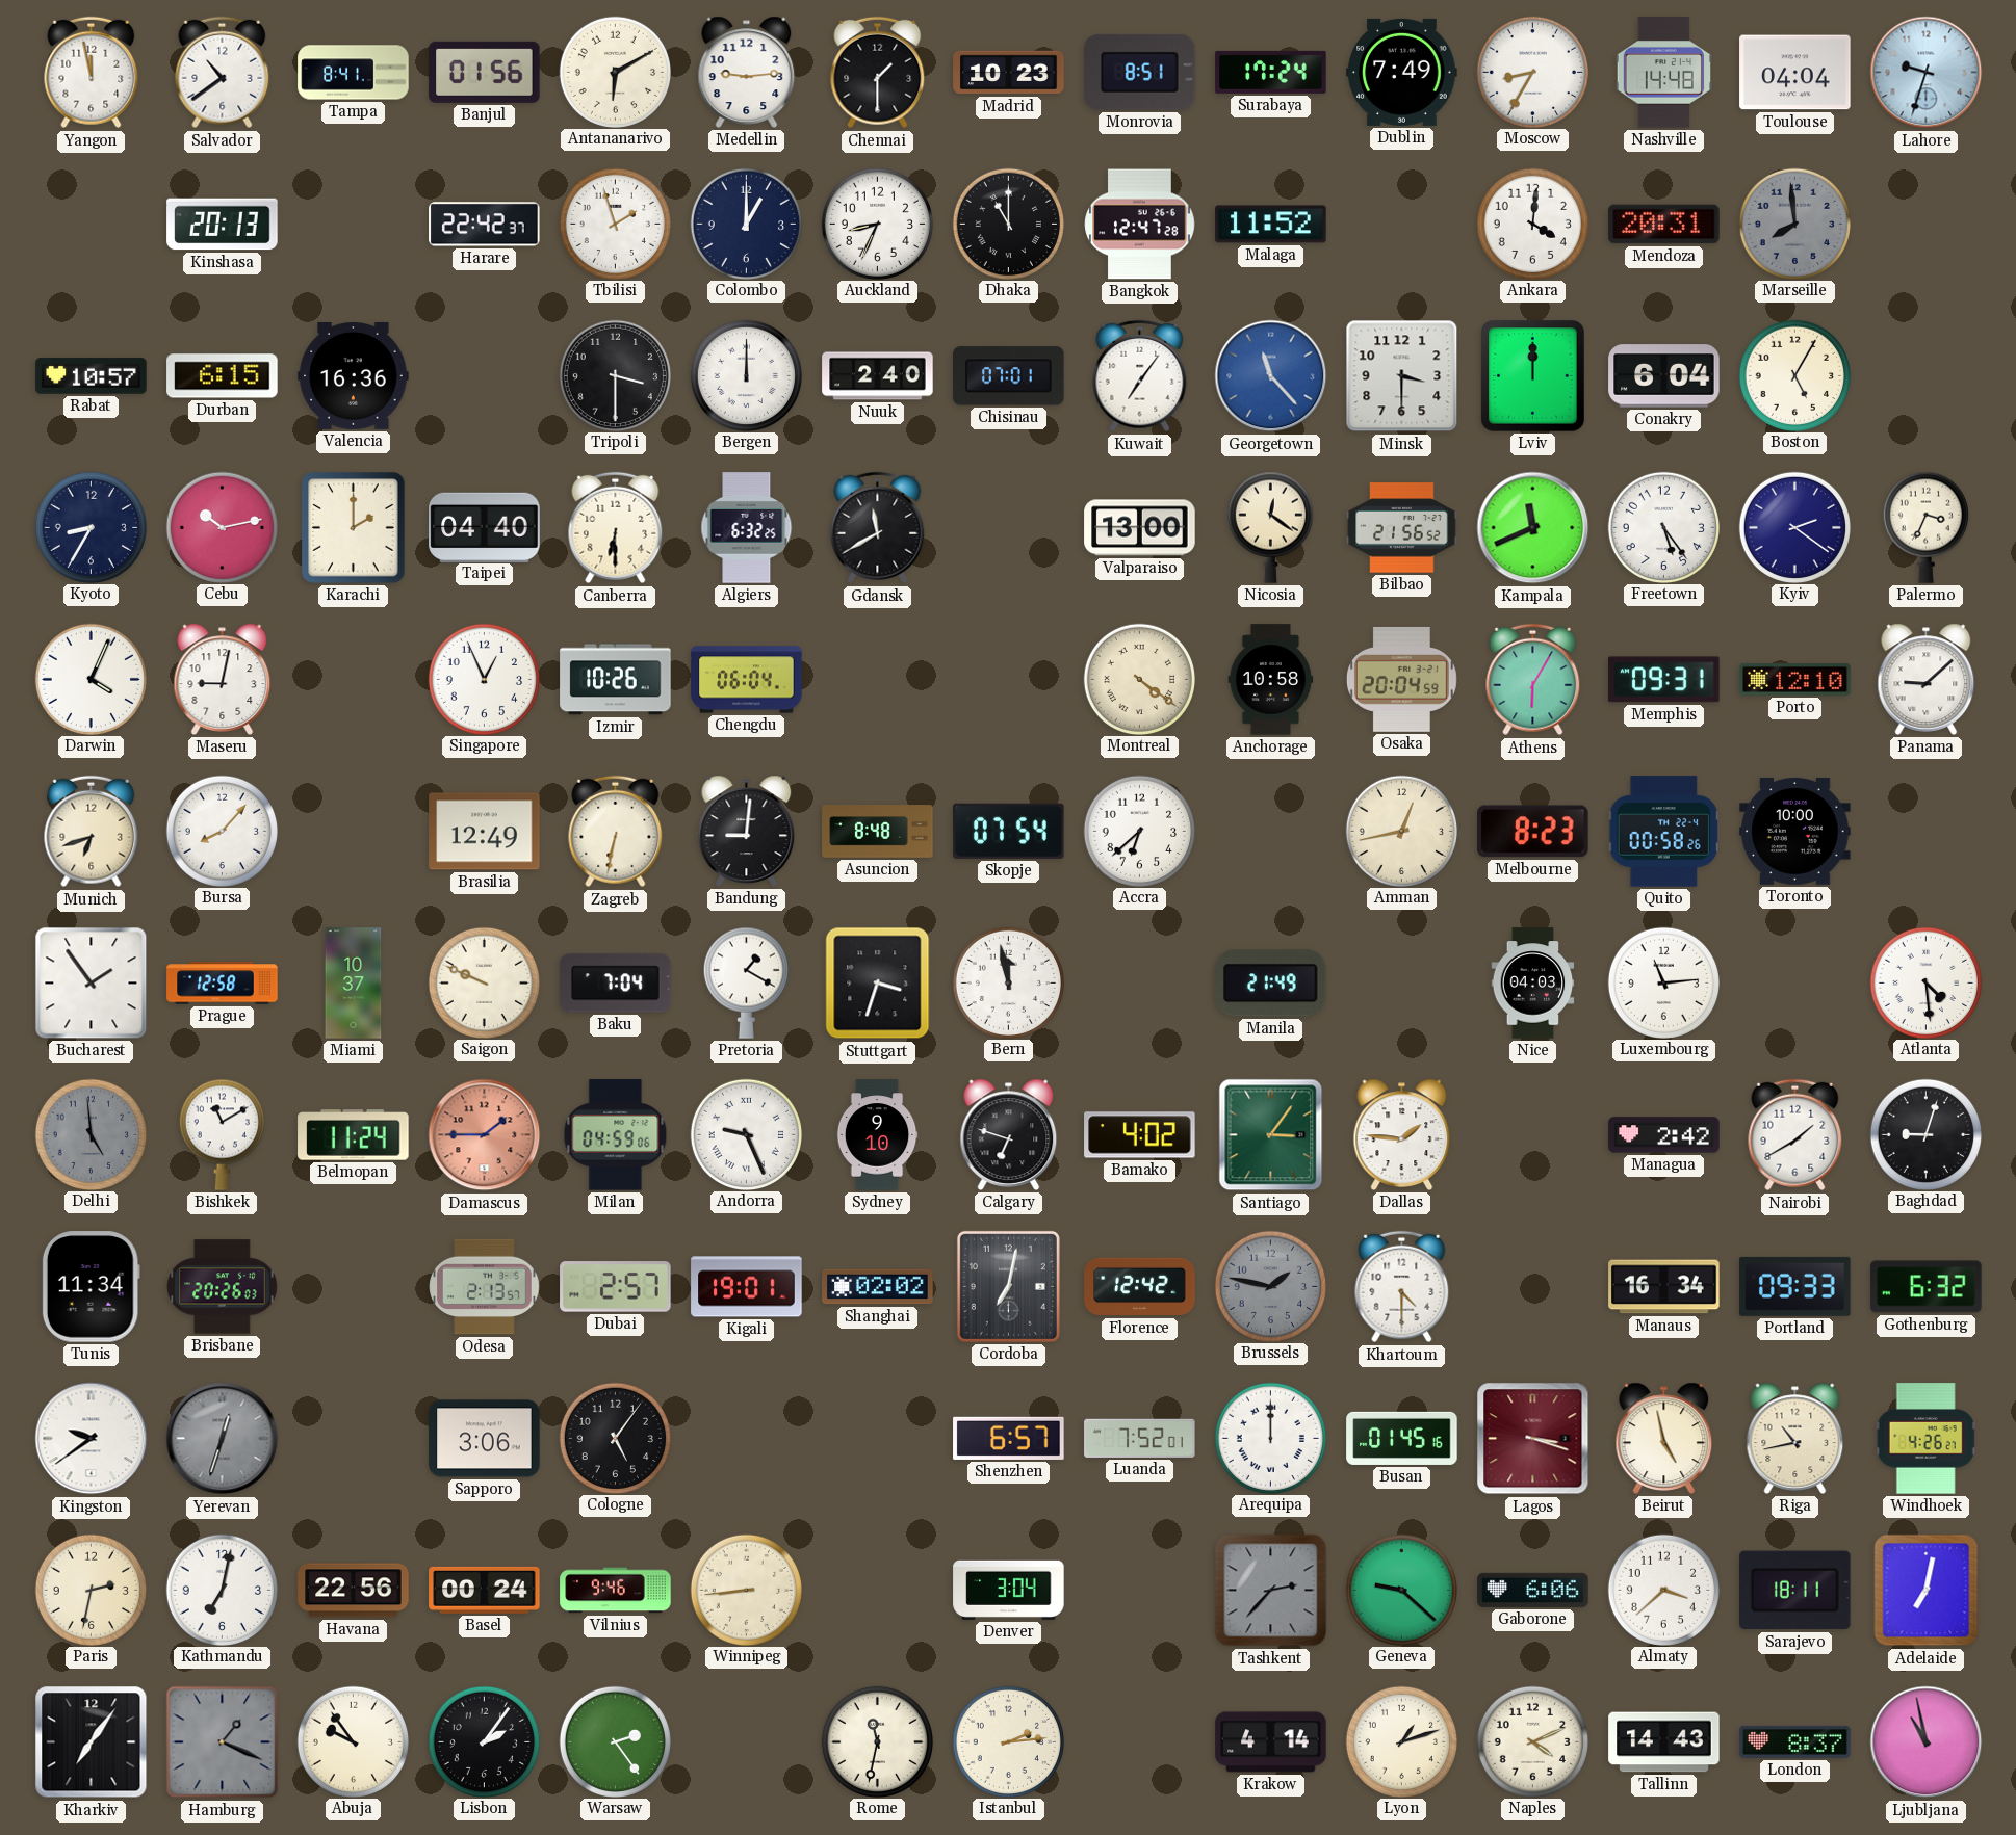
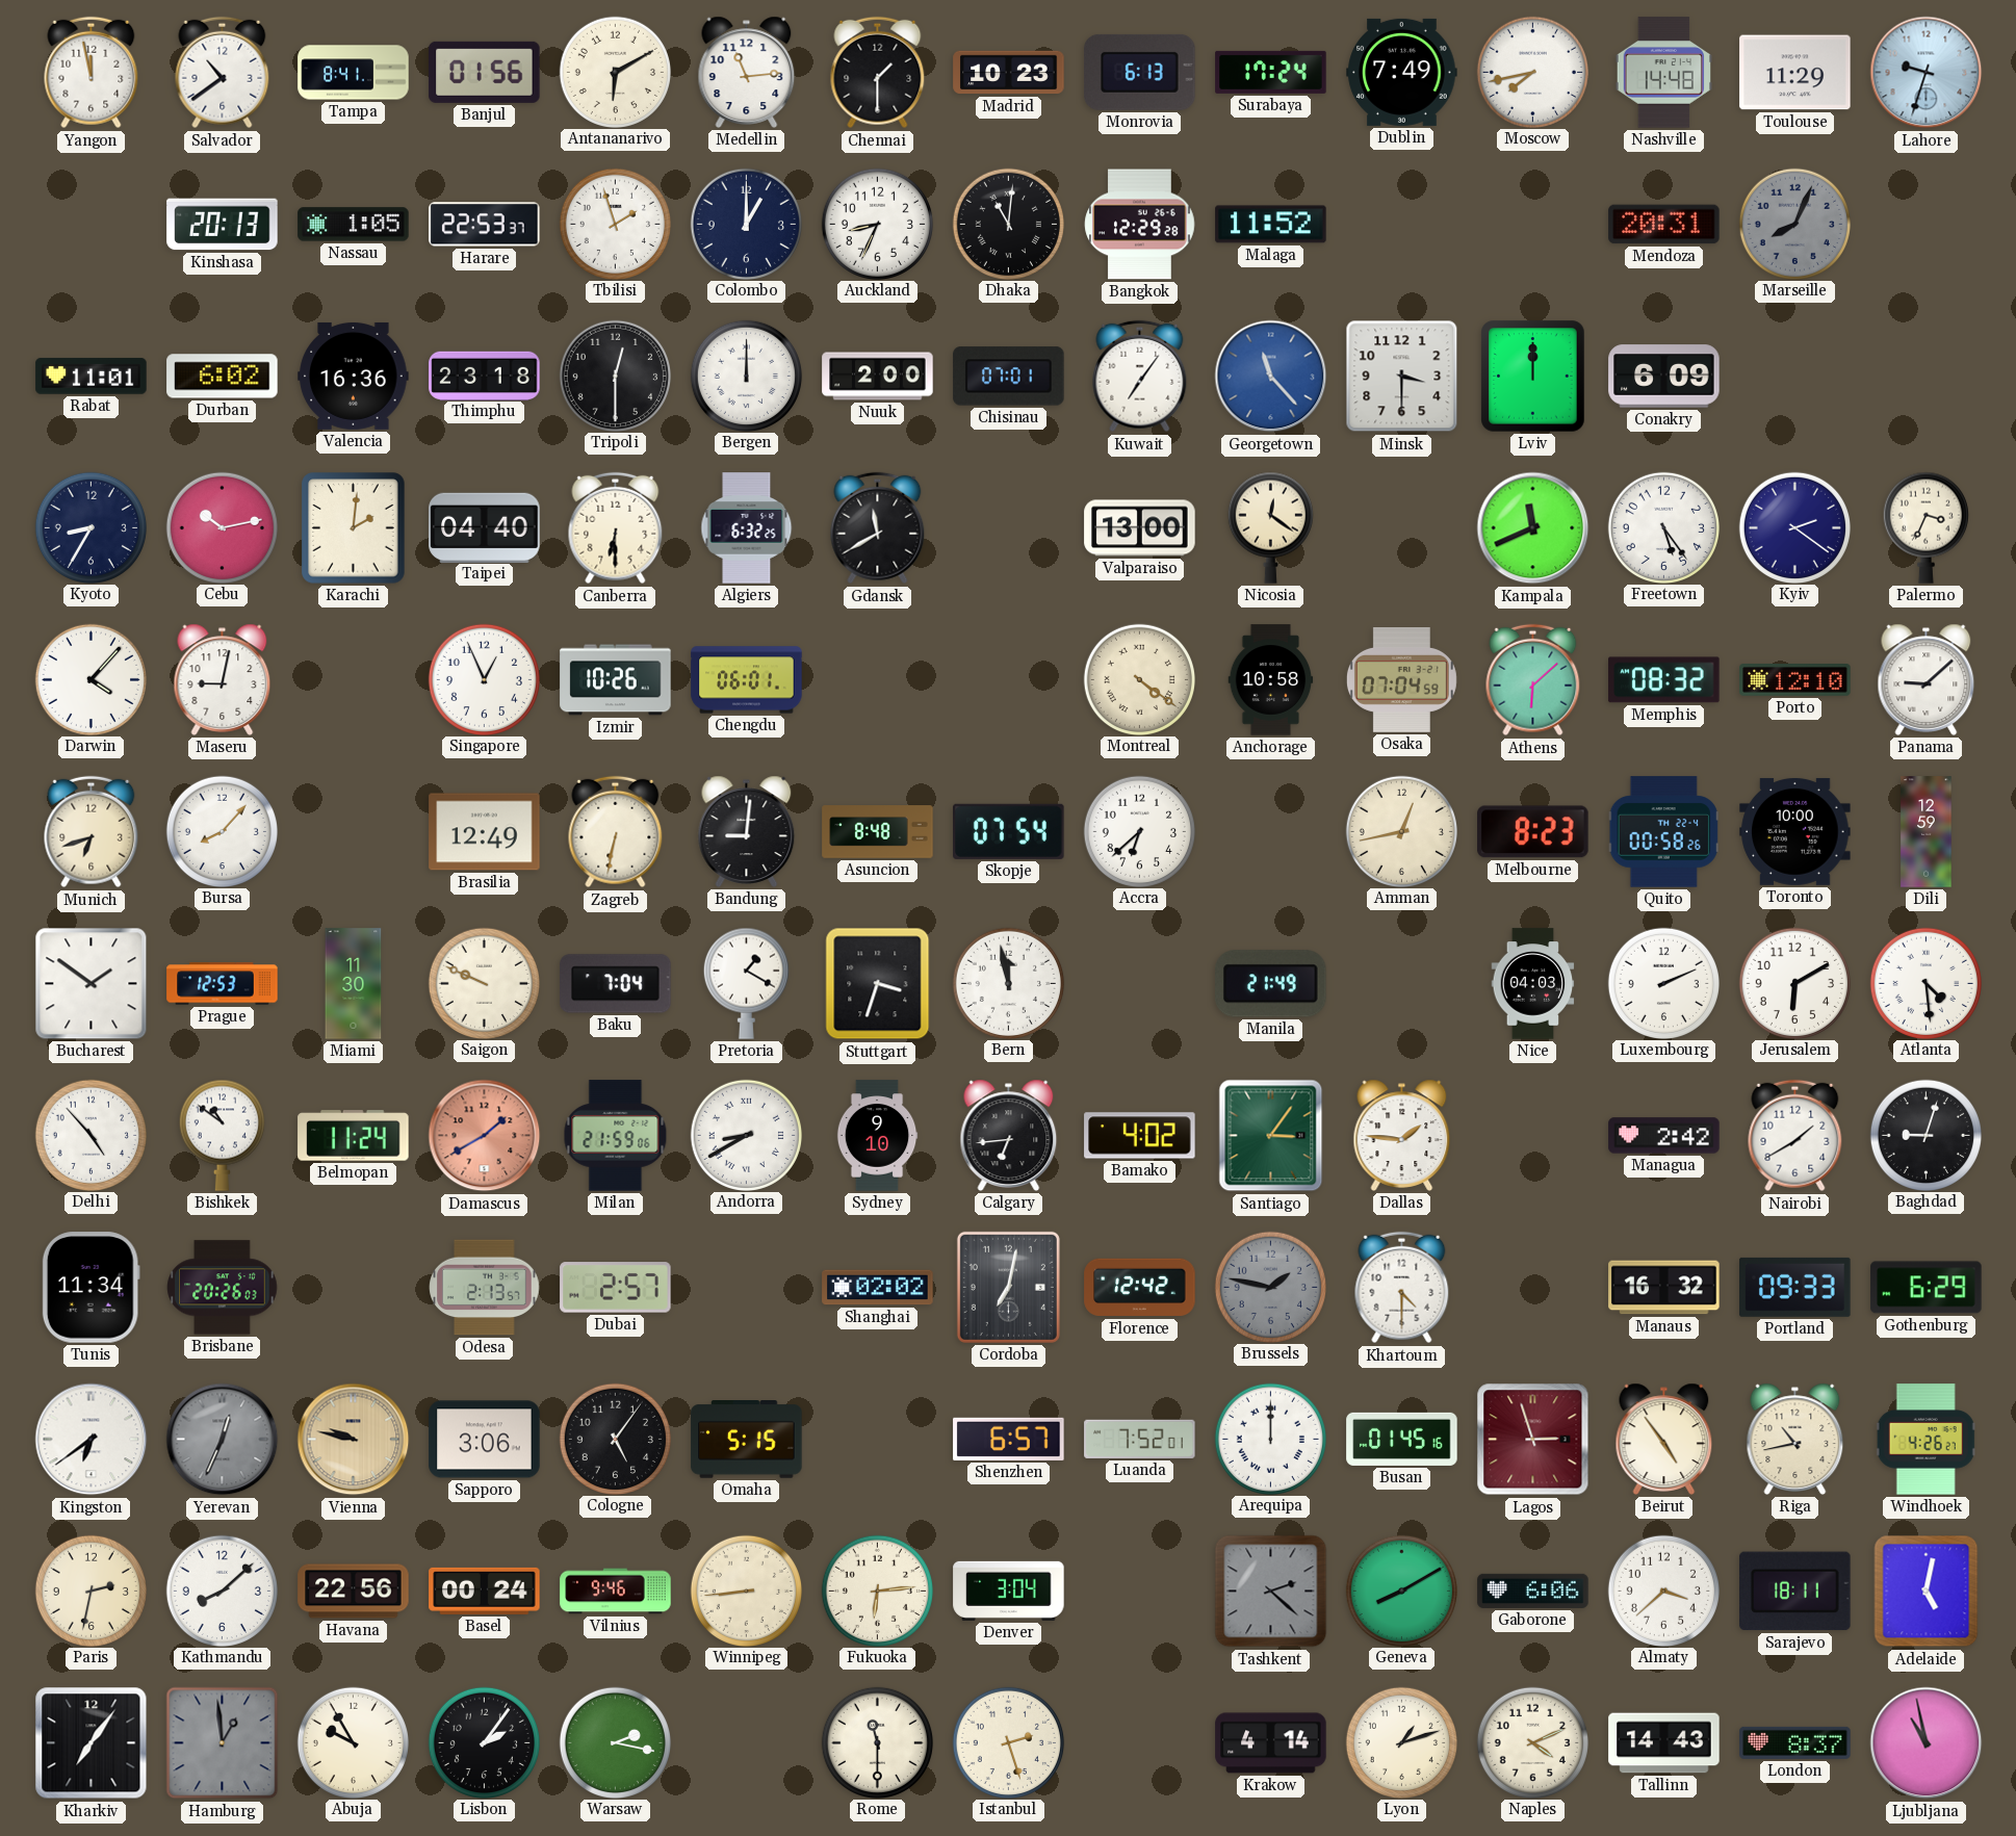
Medellin: 9:14 -> 11:14
Monrovia: 8:51 -> 6:13
Moscow: 8:35 -> 7:43
Toulouse: 04:04 -> 11:29
Nassau: none -> 1:05
Harare: 22:42 -> 22:53
Dhaka: 11:00 -> 11:01
Bangkok: 12:47 -> 12:29
Ankara: 4:01 -> none
Marseille: 7:59 -> 8:04
Rabat: 10:57 -> 11:01
Durban: 6:15 -> 6:02
Thimphu: none -> 23:18
Tripoli: 3:30 -> 12:30
Nuuk: 2:40 -> 2:00
Conakry: 6:04 -> 6:09
Boston: 5:05 -> none
Karachi: 2:00 -> 2:01
Bilbao: 21:56 -> none
Darwin: 4:04 -> 4:07
Chengdu: 06:04 -> 06:01
Osaka: 20:04 -> 07:04
Athens: 6:05 -> 6:08
Memphis: 09:31 -> 08:32
Dili: none -> 12:59
Bucharest: 1:54 -> 1:51
Prague: 12:58 -> 12:53
Miami: 10:37 -> 11:30
Luxembourg: 11:14 -> 2:11
Jerusalem: none -> 6:10
Delhi: 4:59 -> 4:53
Delhi dial: grey -> white
Bishkek: 11:10 -> 10:51
Damascus: 1:45 -> 1:40
Milan: 04:59 -> 21:59
Andorra: 9:26 -> 8:40
Calgary: 6:48 -> 6:44
Kigali: 19:01 -> none
Manaus: 16:34 -> 16:32
Gothenburg: 6:32 -> 6:29
Kingston: 9:39 -> 6:39
Yerevan: 12:33 -> 12:34
Vienna: none -> 9:47
Omaha: none -> 5:15
Lagos: 3:18 -> 2:57
Beirut: 4:58 -> 4:54
Kathmandu: 7:02 -> 8:08
Fukuoka: none -> 6:14
Tashkent: 2:37 -> 2:22
Geneva: 9:22 -> 8:10
Adelaide: 7:02 -> 5:02
Hamburg: 1:19 -> 12:59
Abuja: 9:54 -> 9:55
Warsaw: 2:24 -> 2:17
Rome: 11:32 -> 11:30
Istanbul: 2:14 -> 2:27
